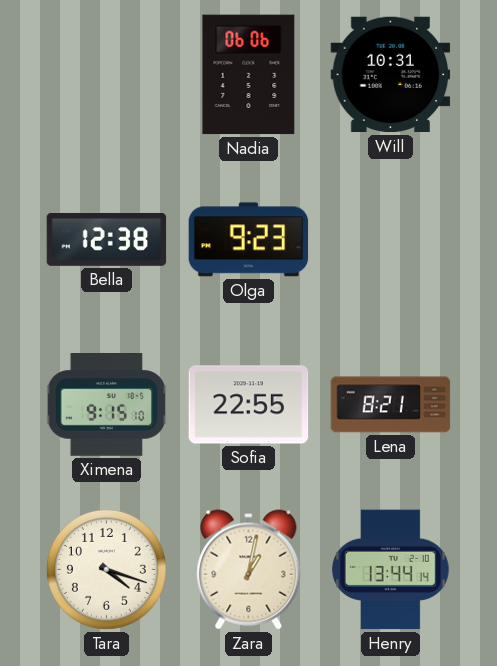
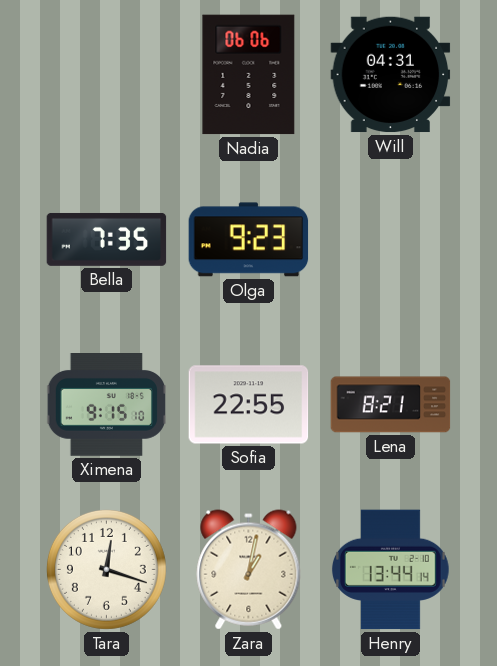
Will: 10:31 -> 04:31
Bella: 12:38 -> 7:35
Tara: 4:18 -> 12:18
